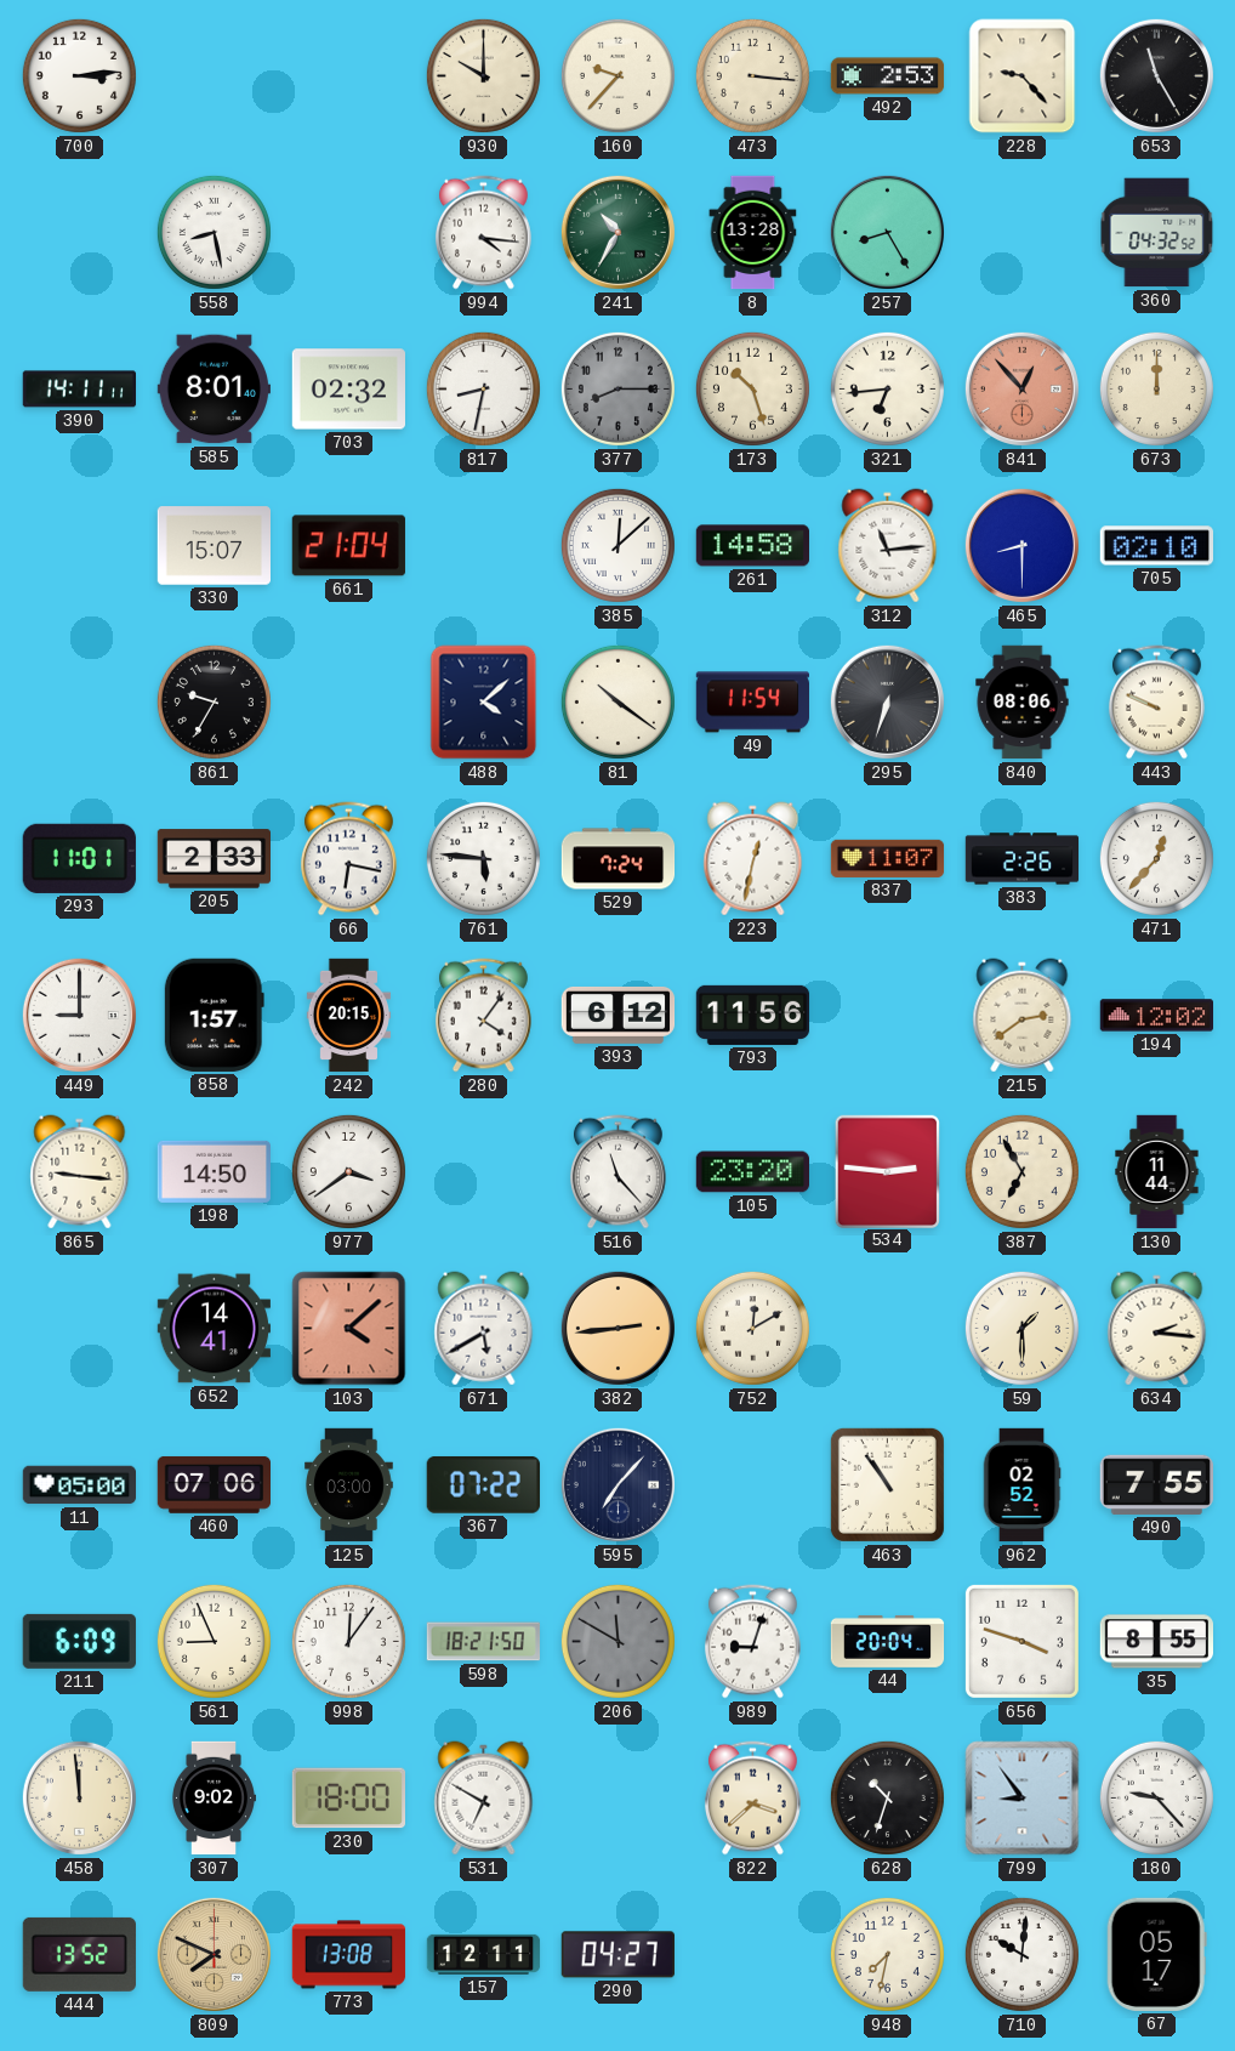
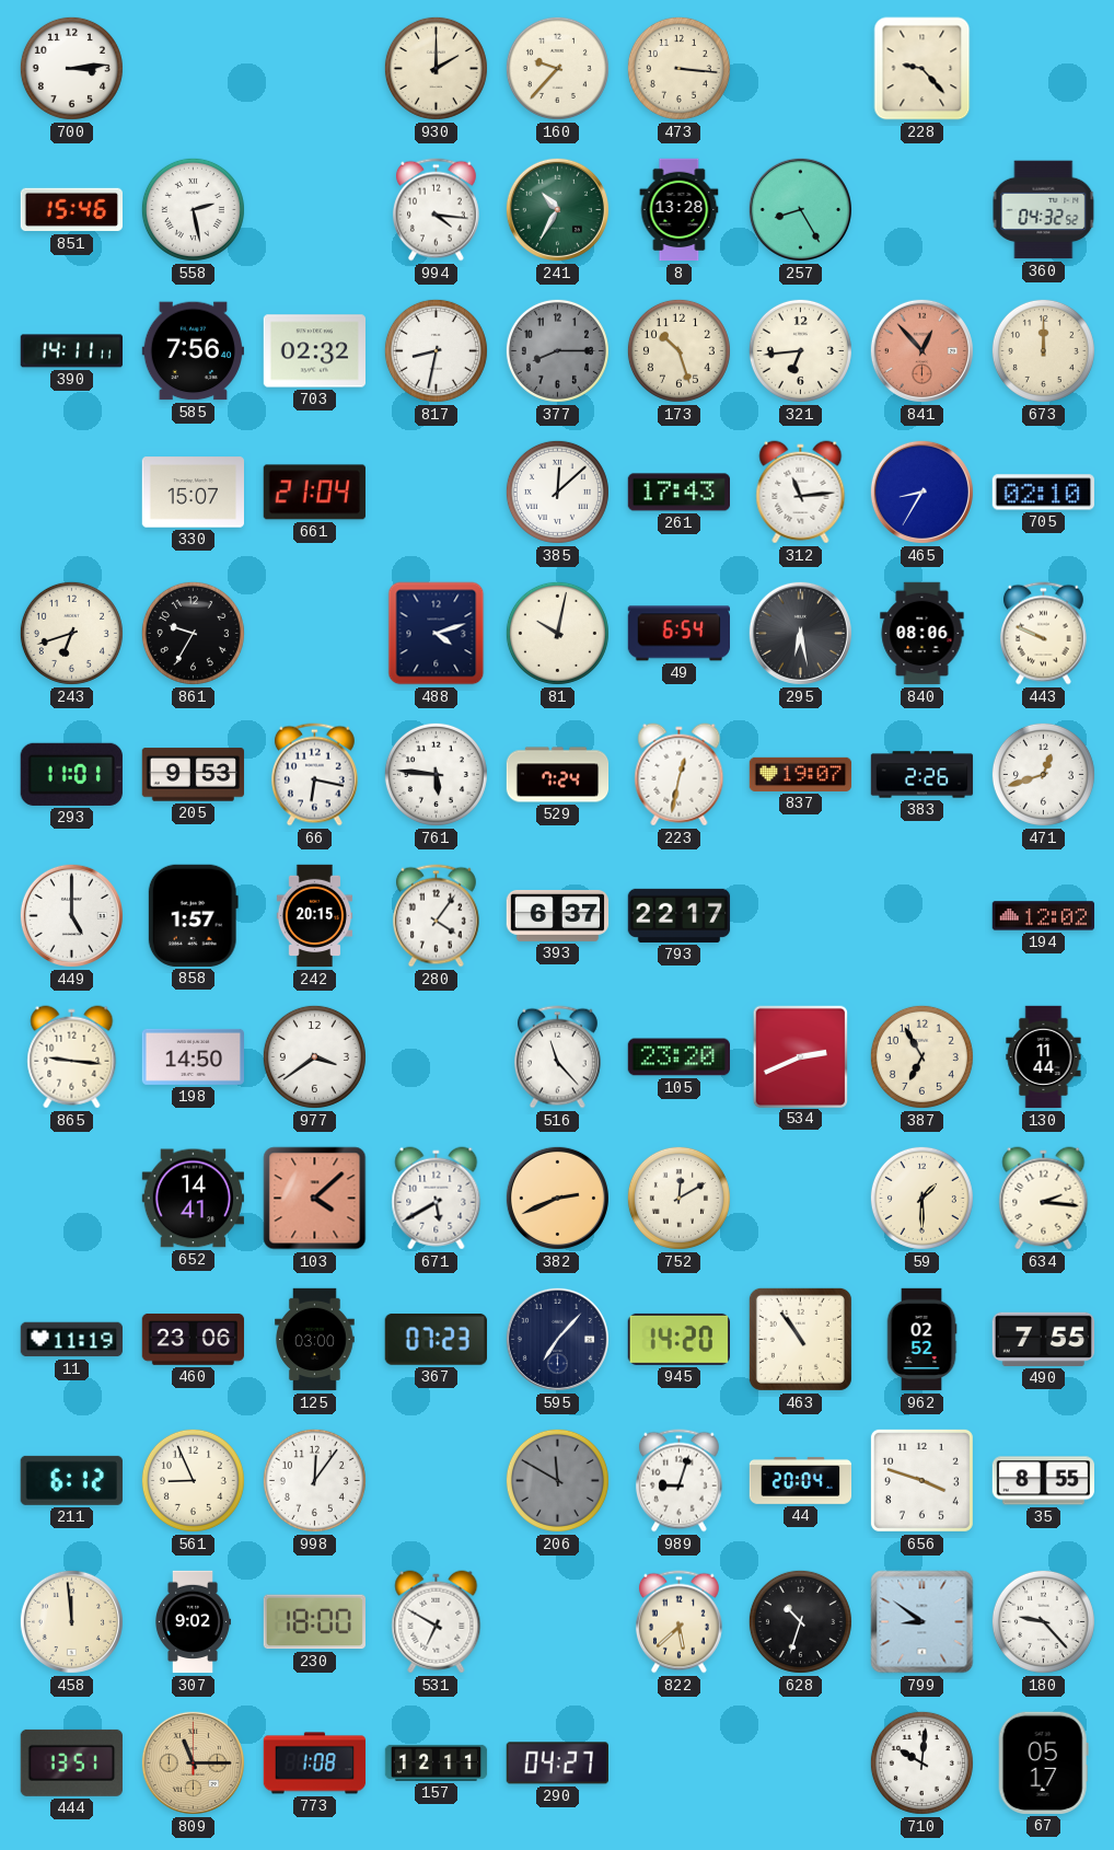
930: 10:00 -> 2:00
492: 2:53 -> none
653: 11:25 -> none
851: none -> 15:46
558: 8:28 -> 2:28
585: 8:01 -> 7:56
261: 14:58 -> 17:43
465: 8:30 -> 8:35
243: none -> 6:42
488: 4:08 -> 4:12
81: 10:21 -> 10:02
49: 11:54 -> 6:54
295: 6:33 -> 6:28
205: 2:33 -> 9:53
837: 11:07 -> 19:07
471: 12:37 -> 12:42
449: 9:00 -> 5:00
393: 6:12 -> 6:37
793: 11:56 -> 22:17
215: 2:39 -> none
534: 2:46 -> 2:41
382: 2:44 -> 2:41
11: 05:00 -> 11:19
460: 07:06 -> 23:06
367: 07:22 -> 07:23
945: none -> 14:20
211: 6:09 -> 6:12
598: 18:21 -> none
822: 3:38 -> 5:38
799: 8:54 -> 8:51
444: 13:52 -> 13:51
809: 7:49 -> 11:15
773: 13:08 -> 1:08
948: 7:32 -> none
